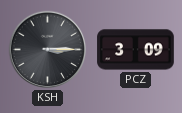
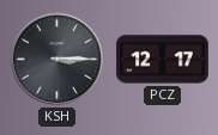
PCZ: 3:09 -> 12:17
